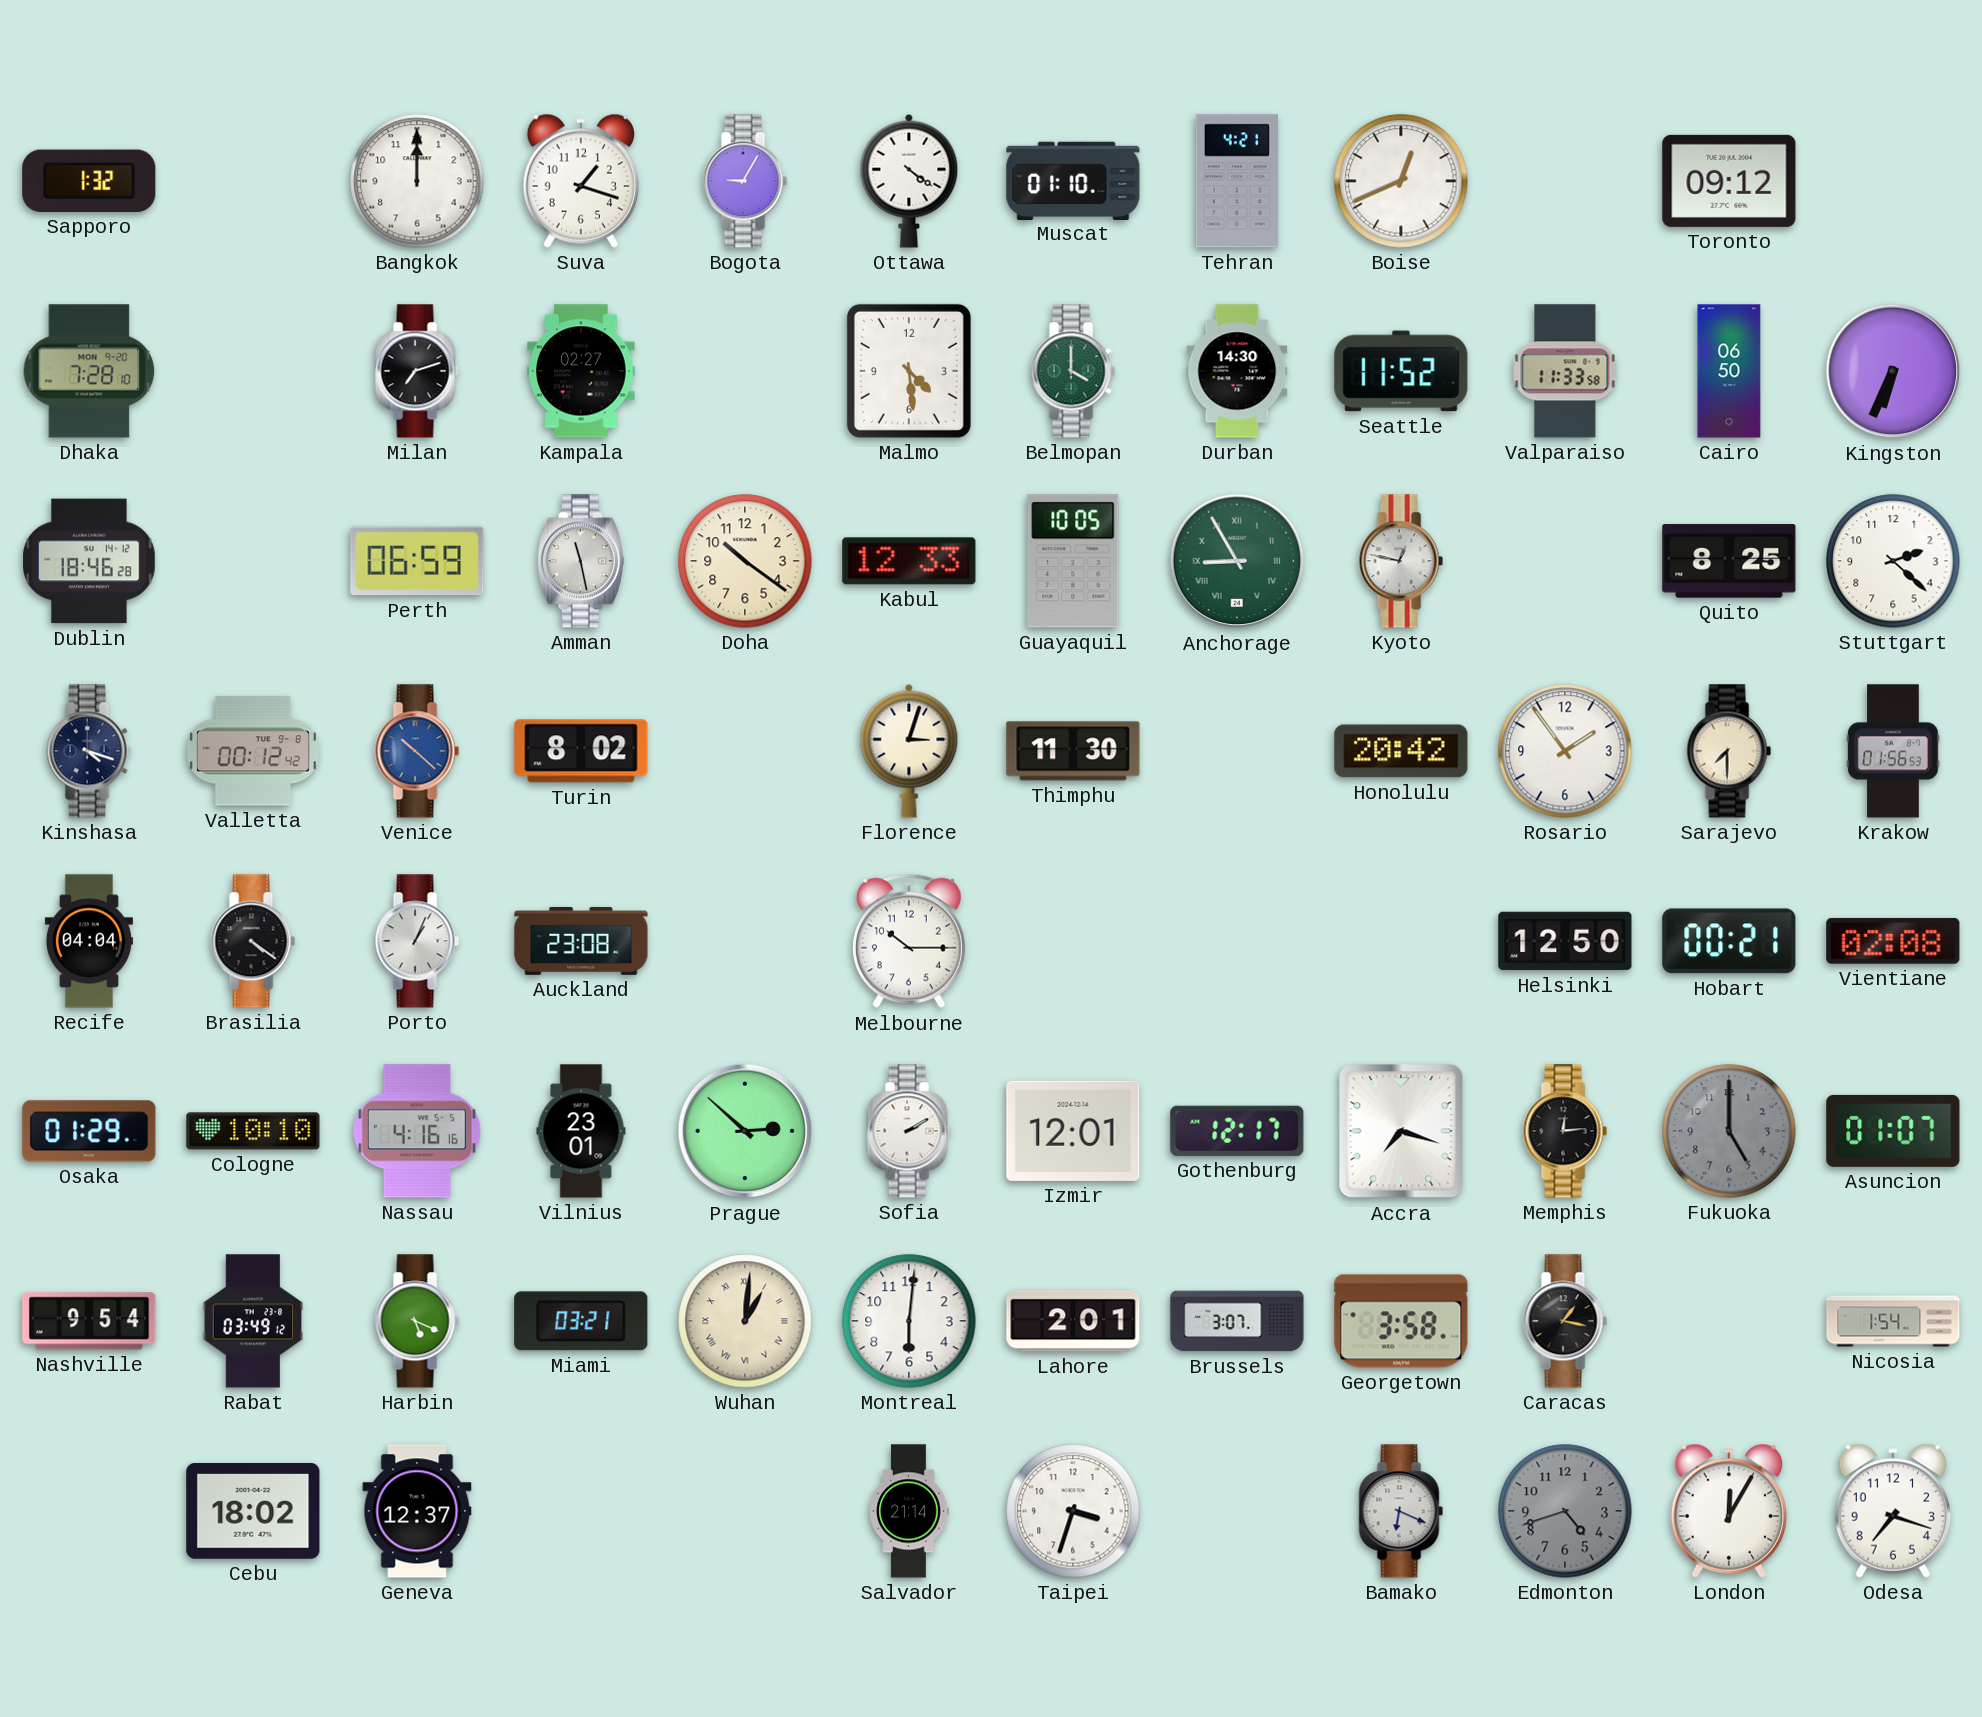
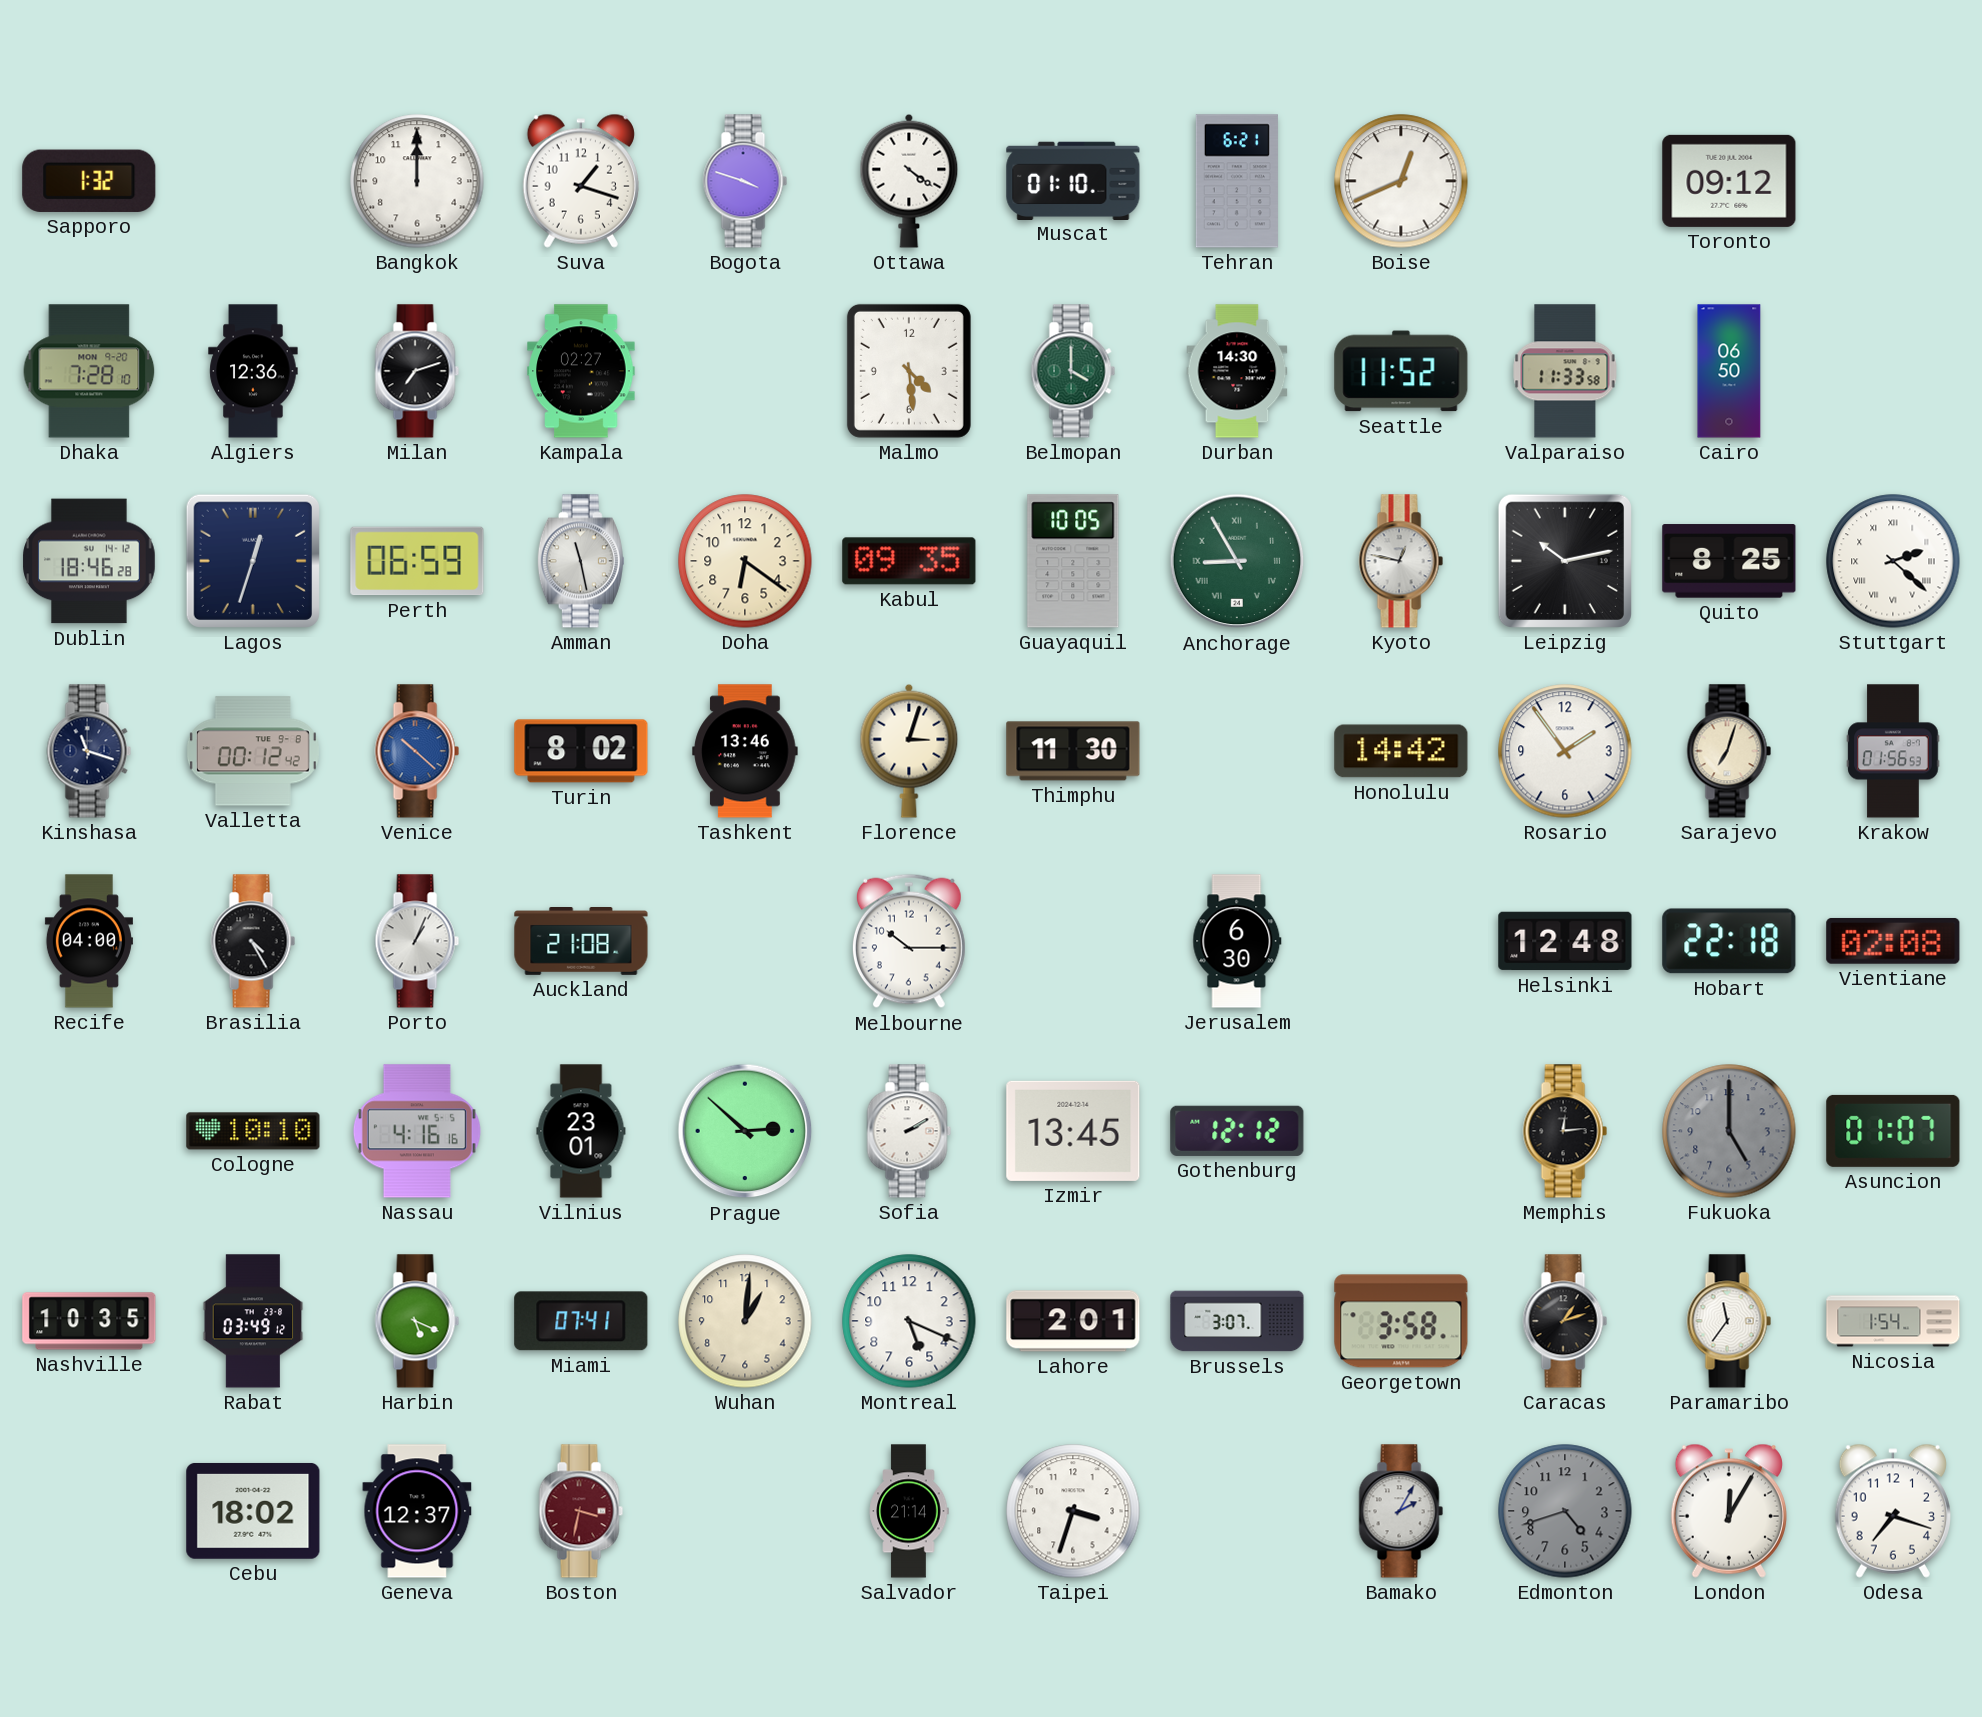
Bogota: 9:05 -> 3:48
Tehran: 4:21 -> 6:21
Algiers: none -> 12:36
Kingston: 6:34 -> none
Lagos: none -> 12:33
Doha: 10:21 -> 6:21
Kabul: 12:33 -> 09:35
Leipzig: none -> 10:13
Stuttgart numerals: Arabic -> Roman
Kinshasa: 4:18 -> 11:18
Tashkent: none -> 13:46
Honolulu: 20:42 -> 14:42
Sarajevo: 7:30 -> 7:03
Recife: 04:04 -> 04:00
Brasilia: 4:21 -> 4:25
Auckland: 23:08 -> 21:08
Jerusalem: none -> 6:30
Helsinki: 12:50 -> 12:48
Hobart: 00:21 -> 22:18
Osaka: 01:29 -> none
Izmir: 12:01 -> 13:45
Gothenburg: 12:17 -> 12:12
Accra: 7:18 -> none
Nashville: 9:54 -> 10:35
Miami: 03:21 -> 07:41
Wuhan numerals: Roman -> Arabic
Montreal: 6:01 -> 5:19
Caracas: 1:17 -> 1:12
Paramaribo: none -> 11:36
Boston: none -> 3:32
Bamako: 6:19 -> 2:05
